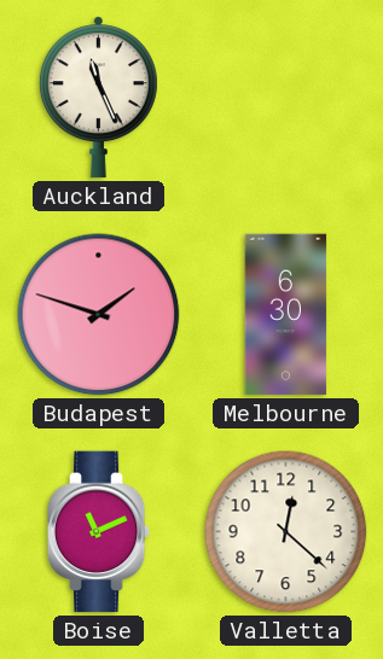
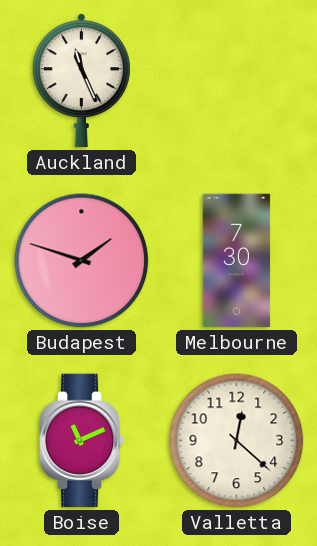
Melbourne: 6:30 -> 7:30
